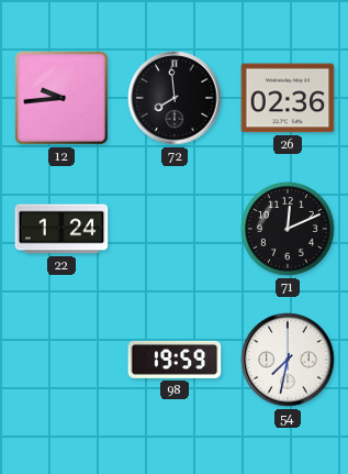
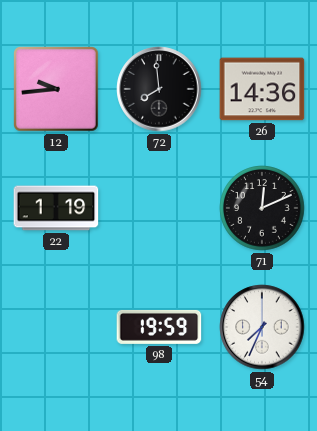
26: 02:36 -> 14:36
22: 1:24 -> 1:19
54: 7:32 -> 7:34
